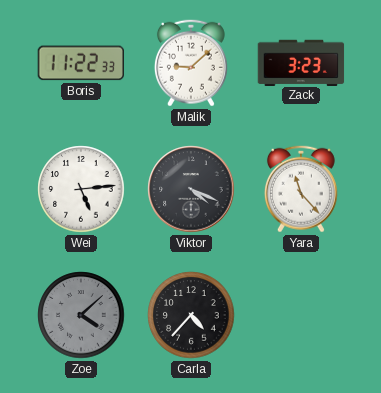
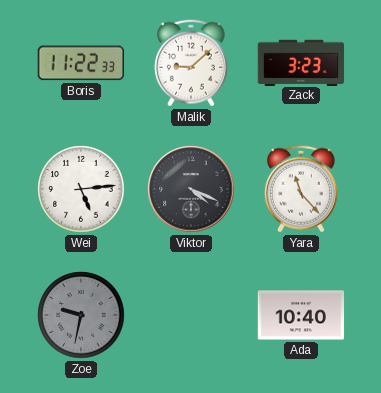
Zoe: 4:08 -> 9:32
Carla: 4:37 -> none
Ada: none -> 10:40
